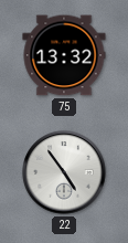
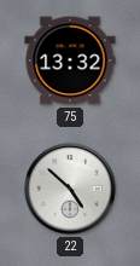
22: 4:54 -> 4:52
